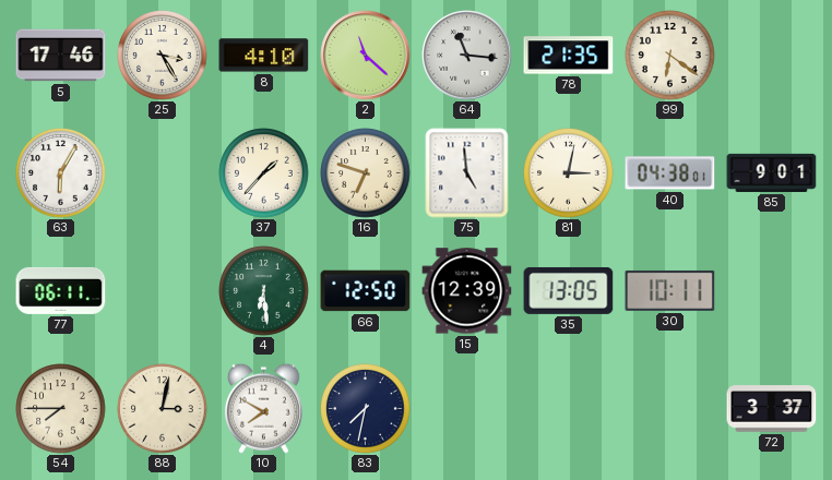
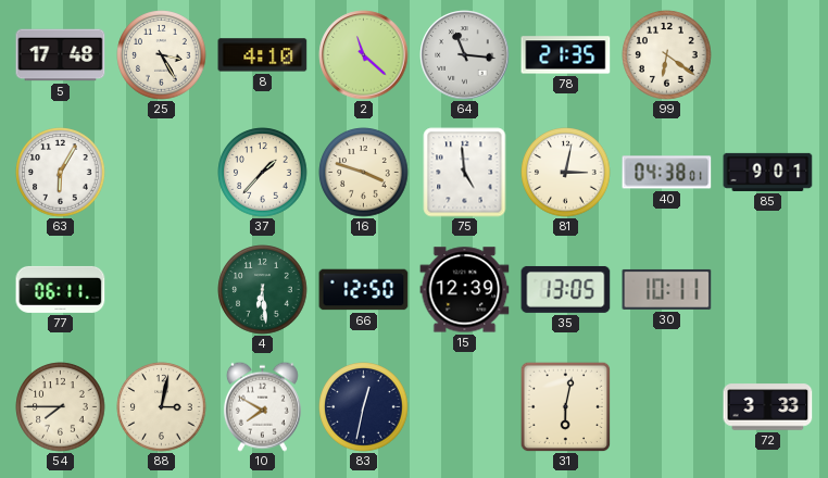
5: 17:46 -> 17:48
16: 6:48 -> 3:48
83: 7:32 -> 12:32
31: none -> 6:02
72: 3:37 -> 3:33
